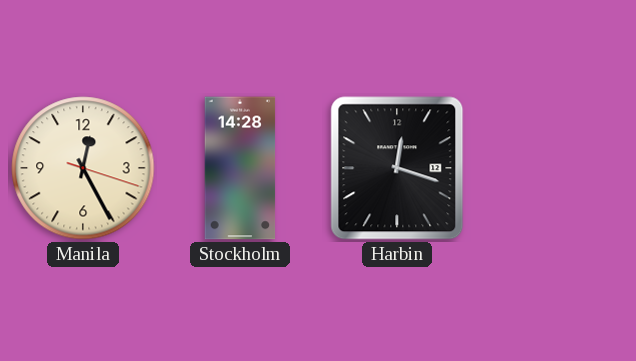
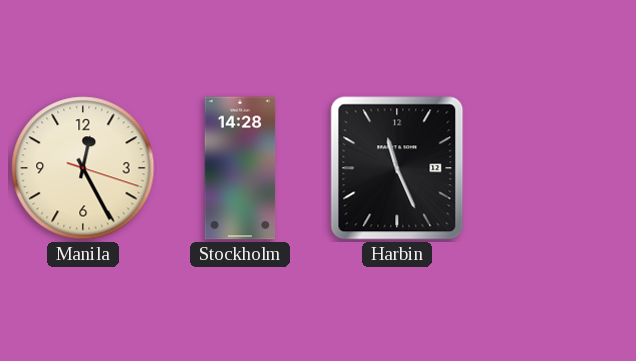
Harbin: 12:18 -> 11:26
